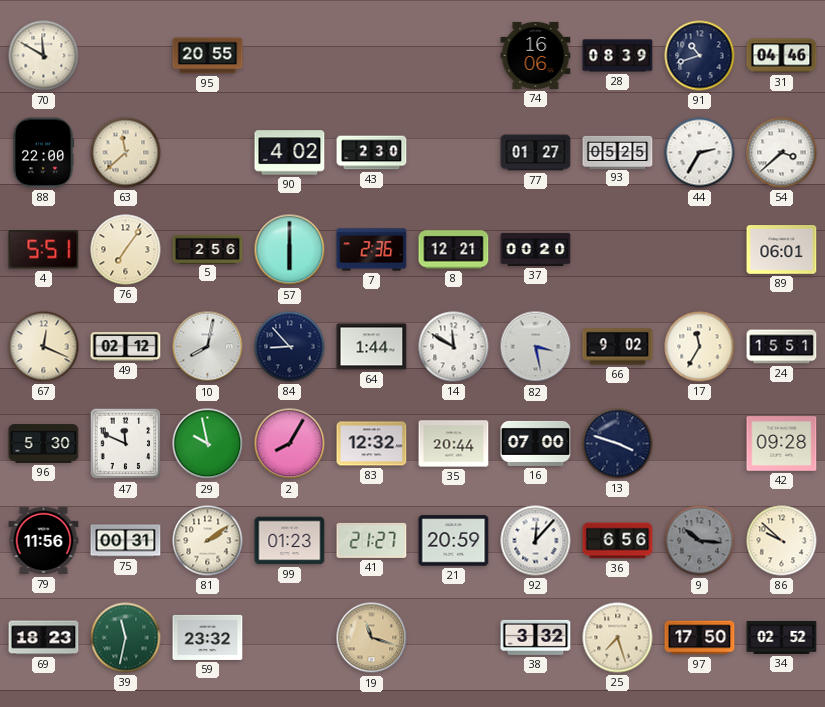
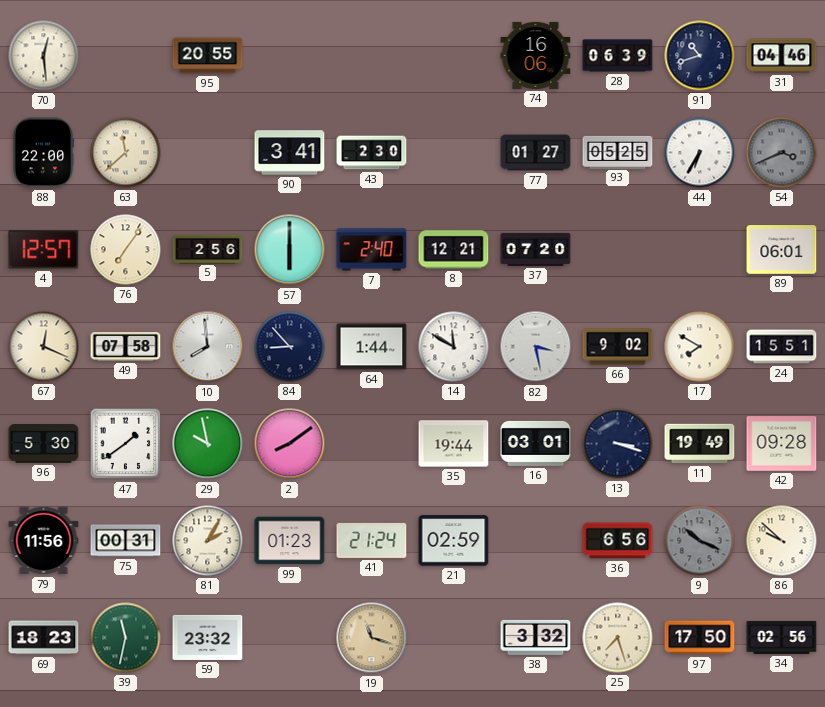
70: 11:50 -> 12:29
28: 08:39 -> 06:39
90: 4:02 -> 3:41
44: 2:35 -> 6:35
54: 3:38 -> 3:41
54 dial: white -> grey
4: 5:51 -> 12:57
7: 2:36 -> 2:40
37: 00:20 -> 07:20
49: 02:12 -> 07:58
10: 8:02 -> 7:59
17: 11:35 -> 7:50
47: 11:49 -> 1:39
2: 8:05 -> 8:09
83: 12:32 -> none
35: 20:44 -> 19:44
16: 07:00 -> 03:01
13: 3:48 -> 3:18
11: none -> 19:49
81: 2:09 -> 2:05
41: 21:27 -> 21:24
21: 20:59 -> 02:59
92: 12:07 -> none
9: 10:16 -> 10:19
34: 02:52 -> 02:56
